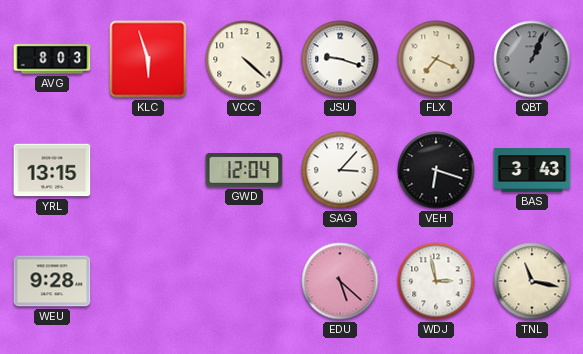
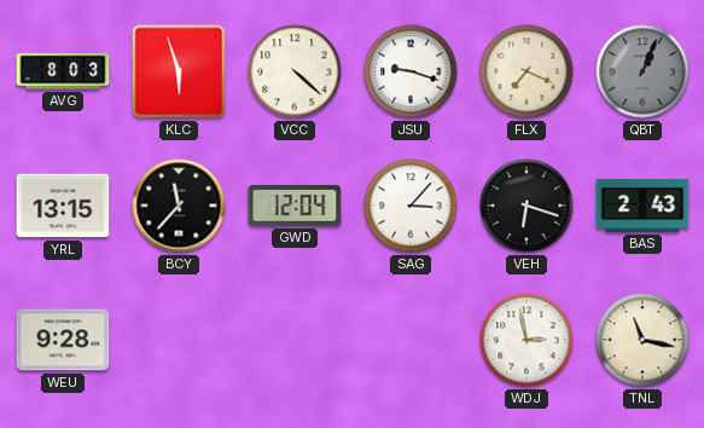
BCY: none -> 11:37
BAS: 3:43 -> 2:43
EDU: 5:22 -> none
